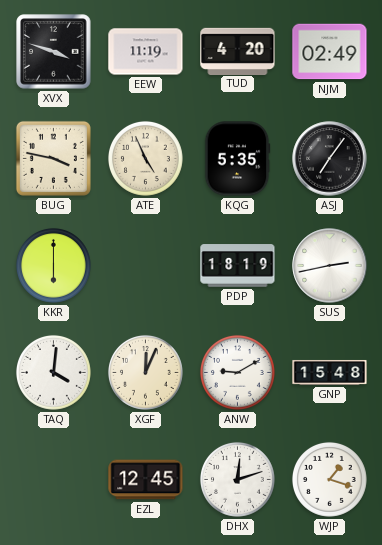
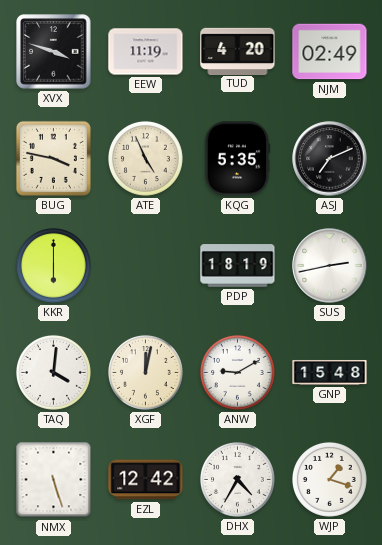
ASJ: 7:06 -> 7:11
XGF: 12:04 -> 12:02
NMX: none -> 5:27
EZL: 12:45 -> 12:42
DHX: 12:12 -> 4:35
